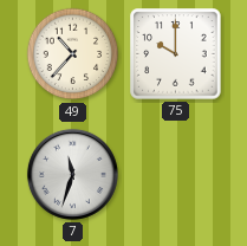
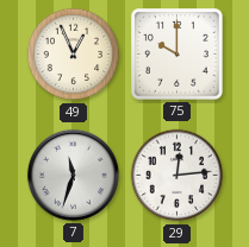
49: 10:37 -> 12:56
29: none -> 12:14
